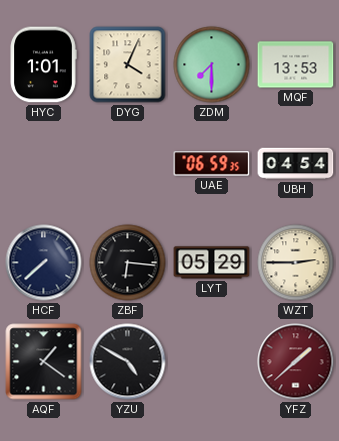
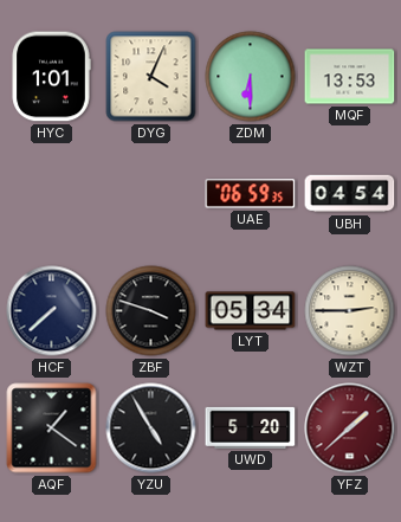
ZDM: 7:30 -> 6:30
ZBF: 6:16 -> 3:48
LYT: 05:29 -> 05:34
YZU: 4:50 -> 4:55
UWD: none -> 5:20
